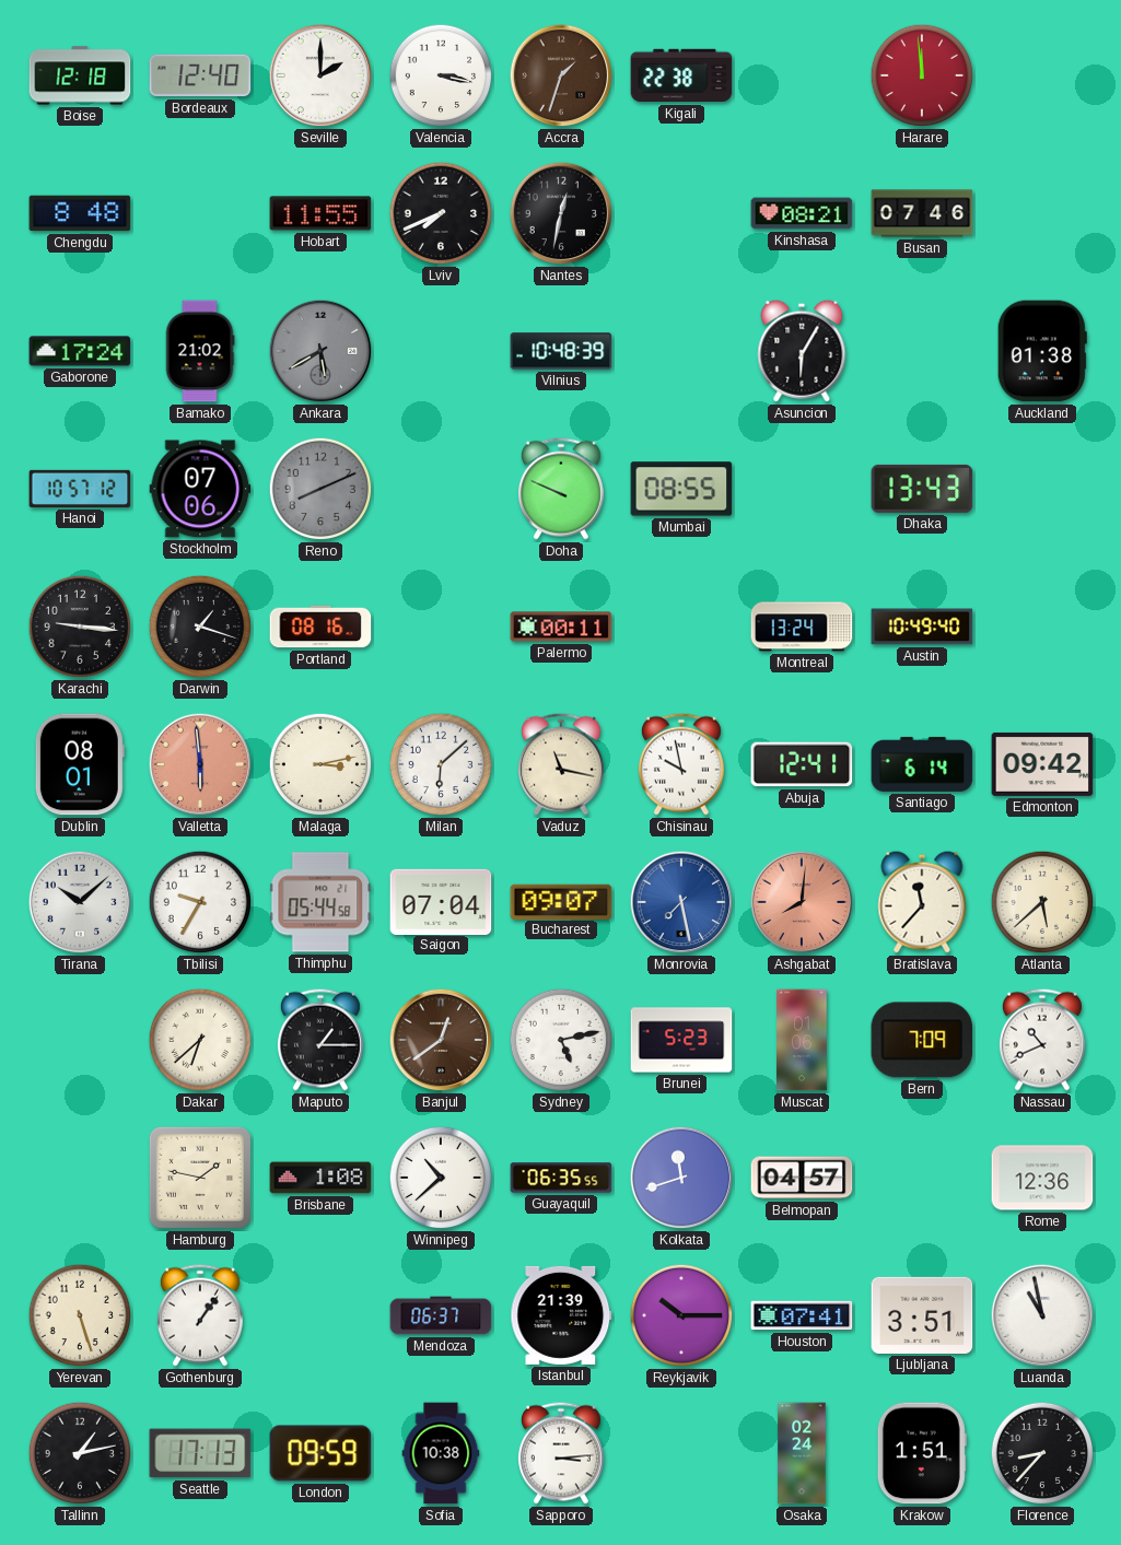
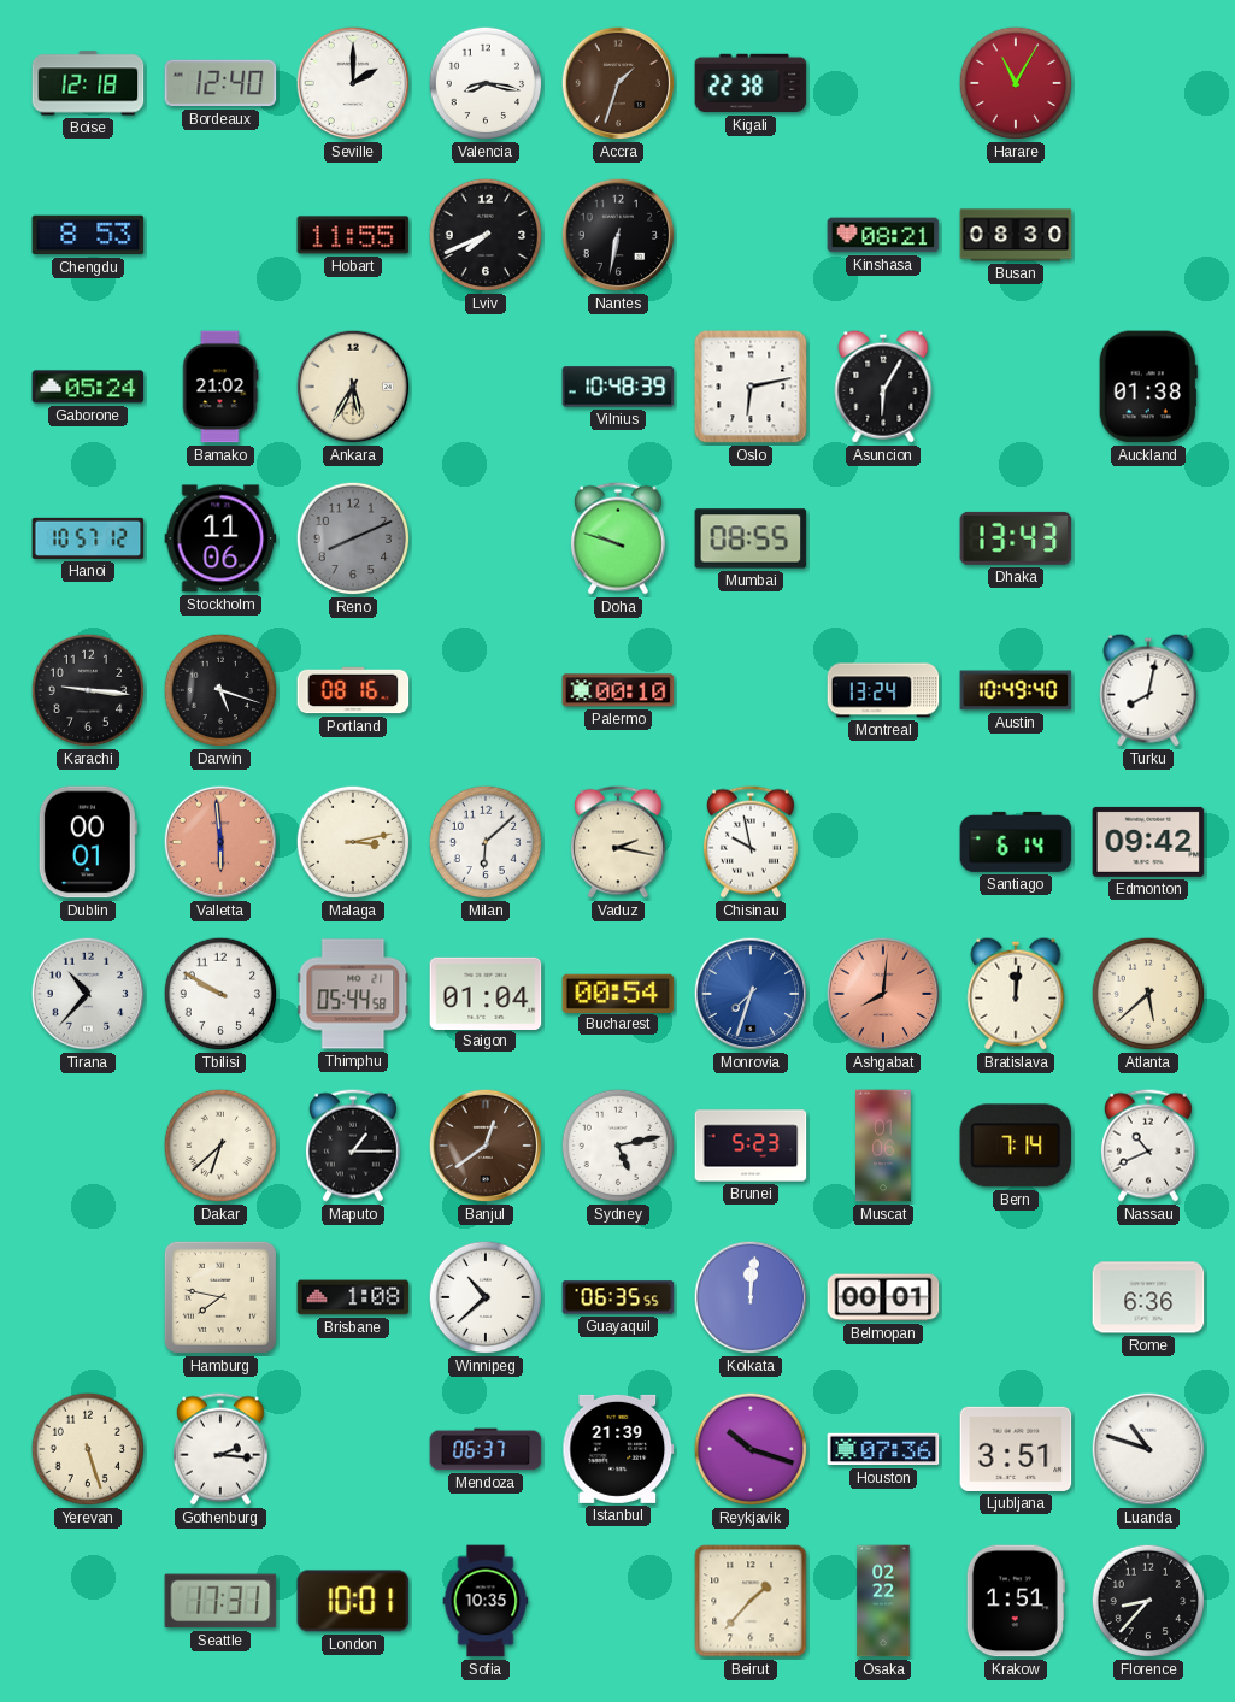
Valencia: 3:17 -> 8:17
Harare: 11:59 -> 11:05
Chengdu: 8:48 -> 8:53
Nantes: 12:32 -> 6:32
Busan: 07:46 -> 08:30
Gaborone: 17:24 -> 05:24
Ankara: 5:40 -> 5:35
Ankara dial: grey -> cream
Oslo: none -> 6:13
Stockholm: 07:06 -> 11:06
Doha: 9:49 -> 9:48
Darwin: 1:18 -> 5:18
Palermo: 00:11 -> 00:10
Turku: none -> 8:02
Dublin: 08:01 -> 00:01
Vaduz: 11:17 -> 2:17
Abuja: 12:41 -> none
Tirana: 10:08 -> 10:37
Tbilisi: 9:35 -> 9:50
Saigon: 07:04 -> 01:04
Bucharest: 09:07 -> 00:54
Monrovia: 7:28 -> 7:33
Bratislava: 11:37 -> 12:01
Bern: 7:09 -> 7:14
Hamburg: 1:47 -> 7:47
Kolkata: 11:42 -> 12:01
Belmopan: 04:57 -> 00:01
Rome: 12:36 -> 6:36
Gothenburg: 1:06 -> 2:16
Reykjavik: 10:15 -> 10:18
Houston: 07:41 -> 07:36
Luanda: 10:58 -> 10:48
Tallinn: 1:13 -> none
Seattle: 17:13 -> 17:31
London: 09:59 -> 10:01
Sofia: 10:38 -> 10:35
Sapporo: 3:14 -> none
Beirut: none -> 1:37
Osaka: 02:24 -> 02:22
